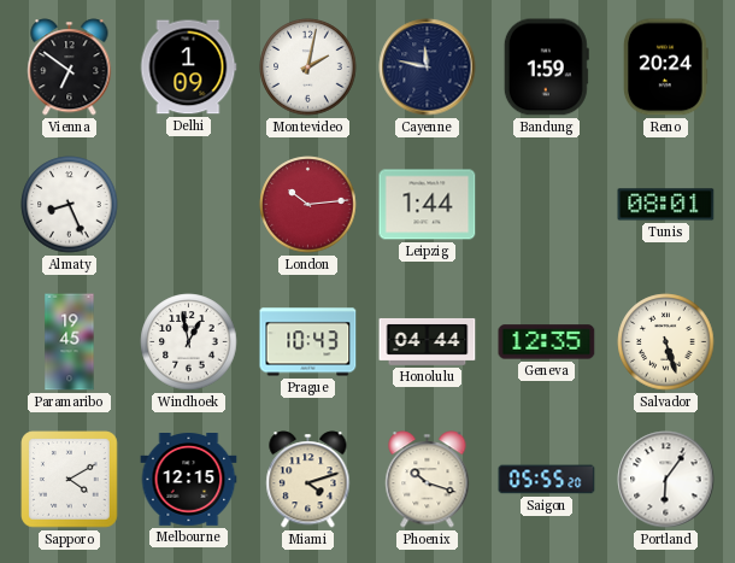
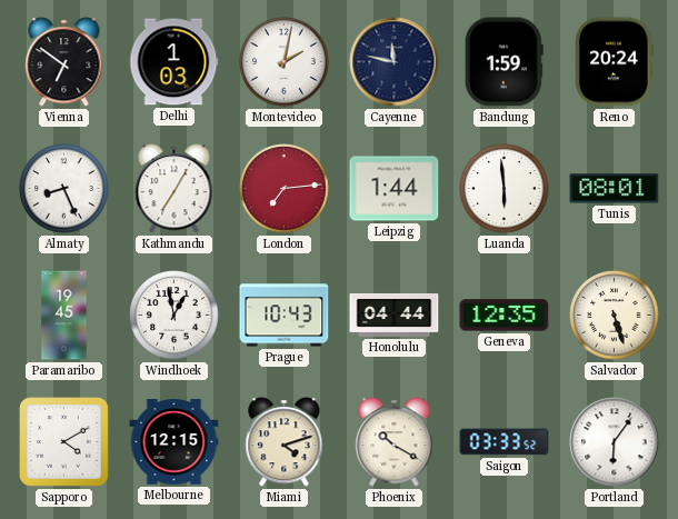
Delhi: 1:09 -> 1:03
Kathmandu: none -> 7:05
London: 10:14 -> 7:14
Luanda: none -> 5:59
Phoenix: 10:18 -> 10:20
Saigon: 05:55 -> 03:33
